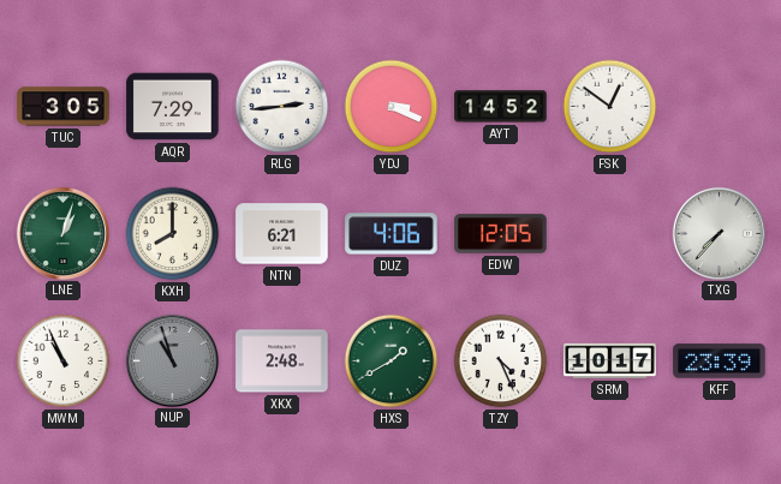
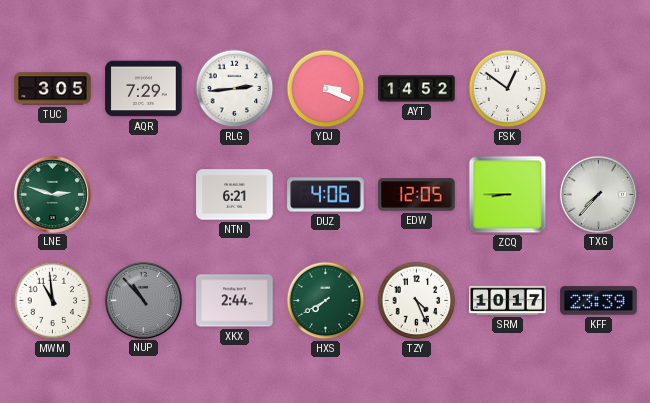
LNE: 1:03 -> 2:48
KXH: 8:00 -> none
ZCQ: none -> 8:45
MWM: 10:56 -> 10:59
NUP: 10:57 -> 10:53
XKX: 2:48 -> 2:44
HXS: 1:40 -> 7:40
